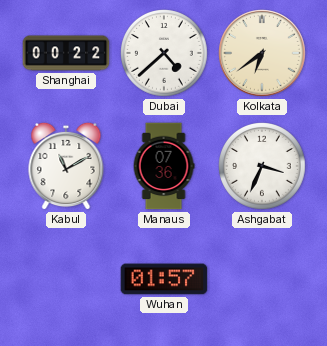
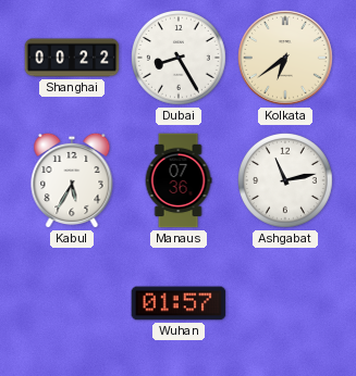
Dubai: 4:38 -> 8:25
Kabul: 11:10 -> 5:35
Ashgabat: 3:34 -> 11:13
